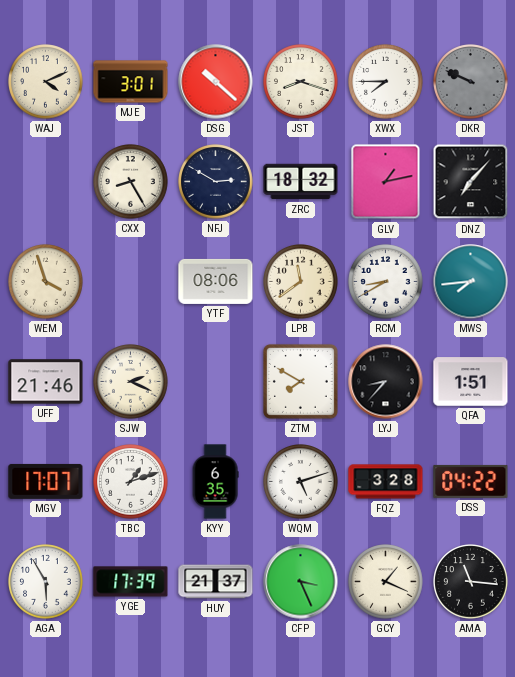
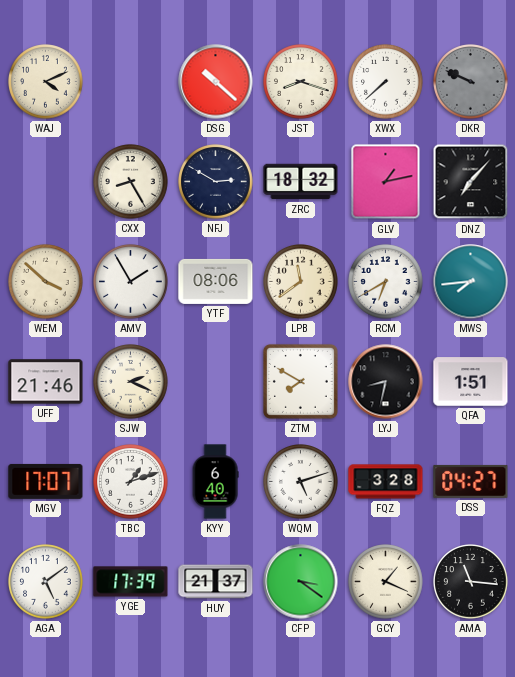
MJE: 3:01 -> none
XWX: 7:45 -> 7:38
WEM: 3:57 -> 3:52
AMV: none -> 1:55
RCM: 8:40 -> 6:40
LYJ: 8:37 -> 8:32
KYY: 6:35 -> 6:40
DSS: 04:22 -> 04:27
AGA: 5:55 -> 5:09
CFP: 3:26 -> 3:21
